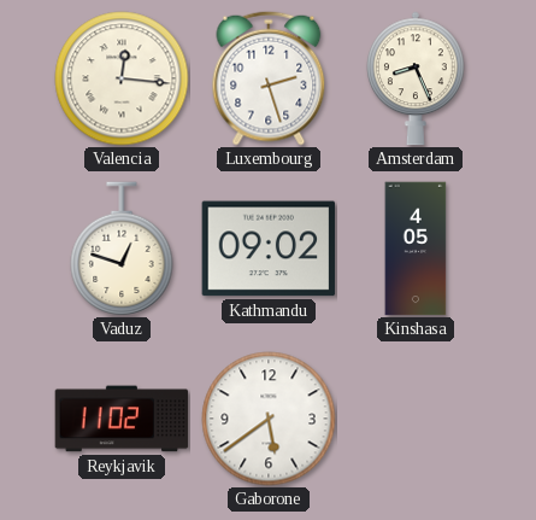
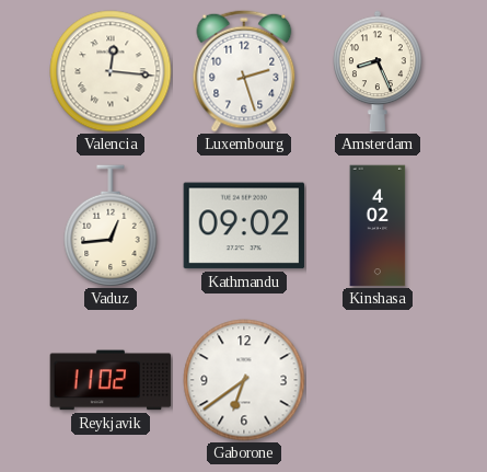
Vaduz: 12:48 -> 12:44
Kinshasa: 4:05 -> 4:02
Gaborone: 5:39 -> 6:39
